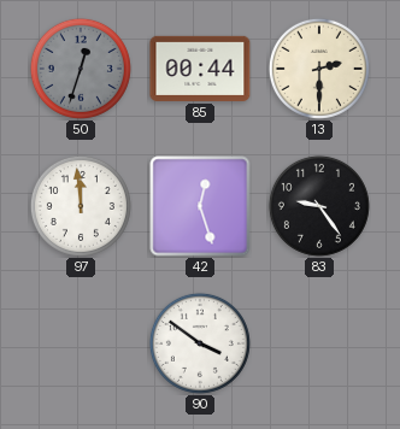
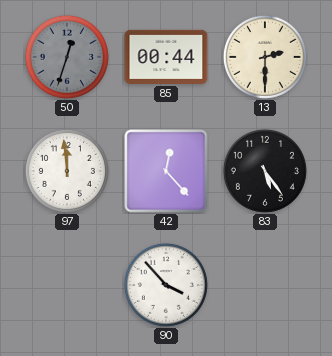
42: 12:27 -> 12:23
83: 9:24 -> 5:24
90: 3:51 -> 3:53
